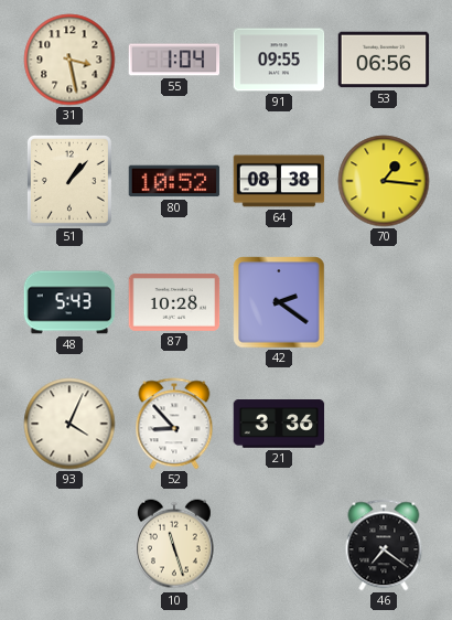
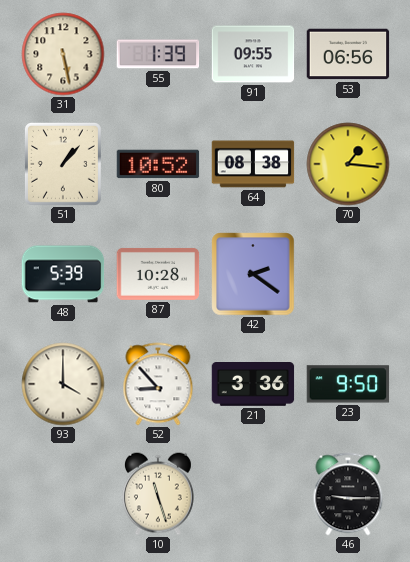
31: 3:28 -> 5:28
55: 1:04 -> 1:39
48: 5:43 -> 5:39
93: 4:04 -> 4:00
23: none -> 9:50
46: 7:21 -> 9:15
